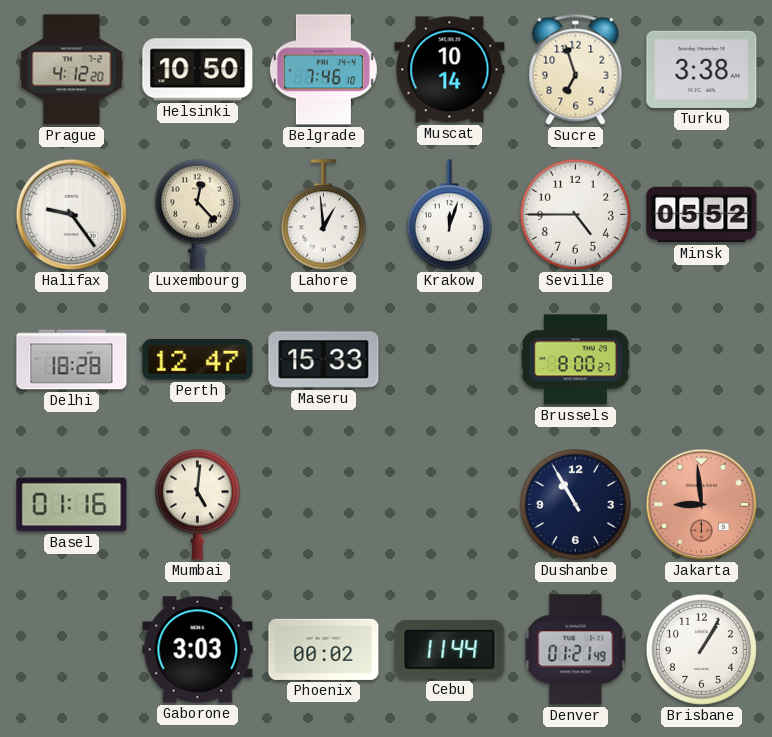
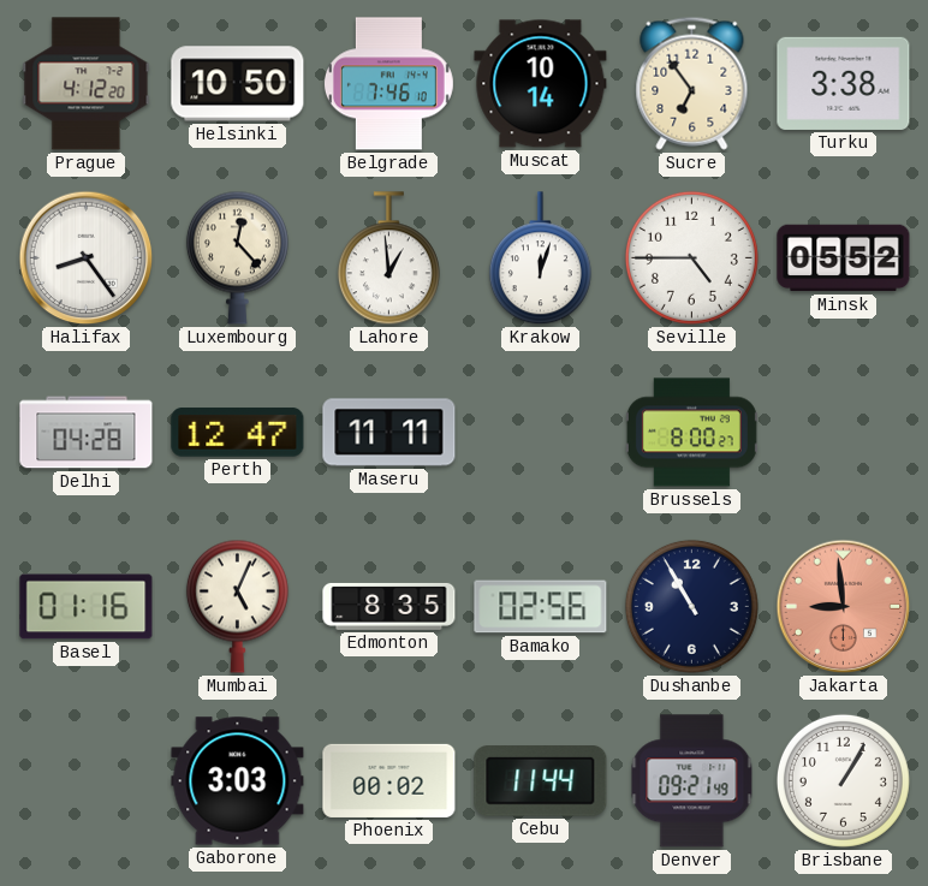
Sucre: 6:57 -> 6:54
Halifax: 9:24 -> 8:24
Delhi: 18:28 -> 04:28
Maseru: 15:33 -> 11:11
Mumbai: 5:01 -> 5:04
Edmonton: none -> 8:35
Bamako: none -> 02:56
Denver: 01:21 -> 09:21
